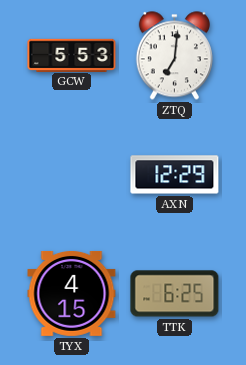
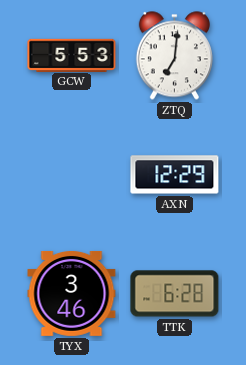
TYX: 4:15 -> 3:46
TTK: 6:25 -> 6:28
